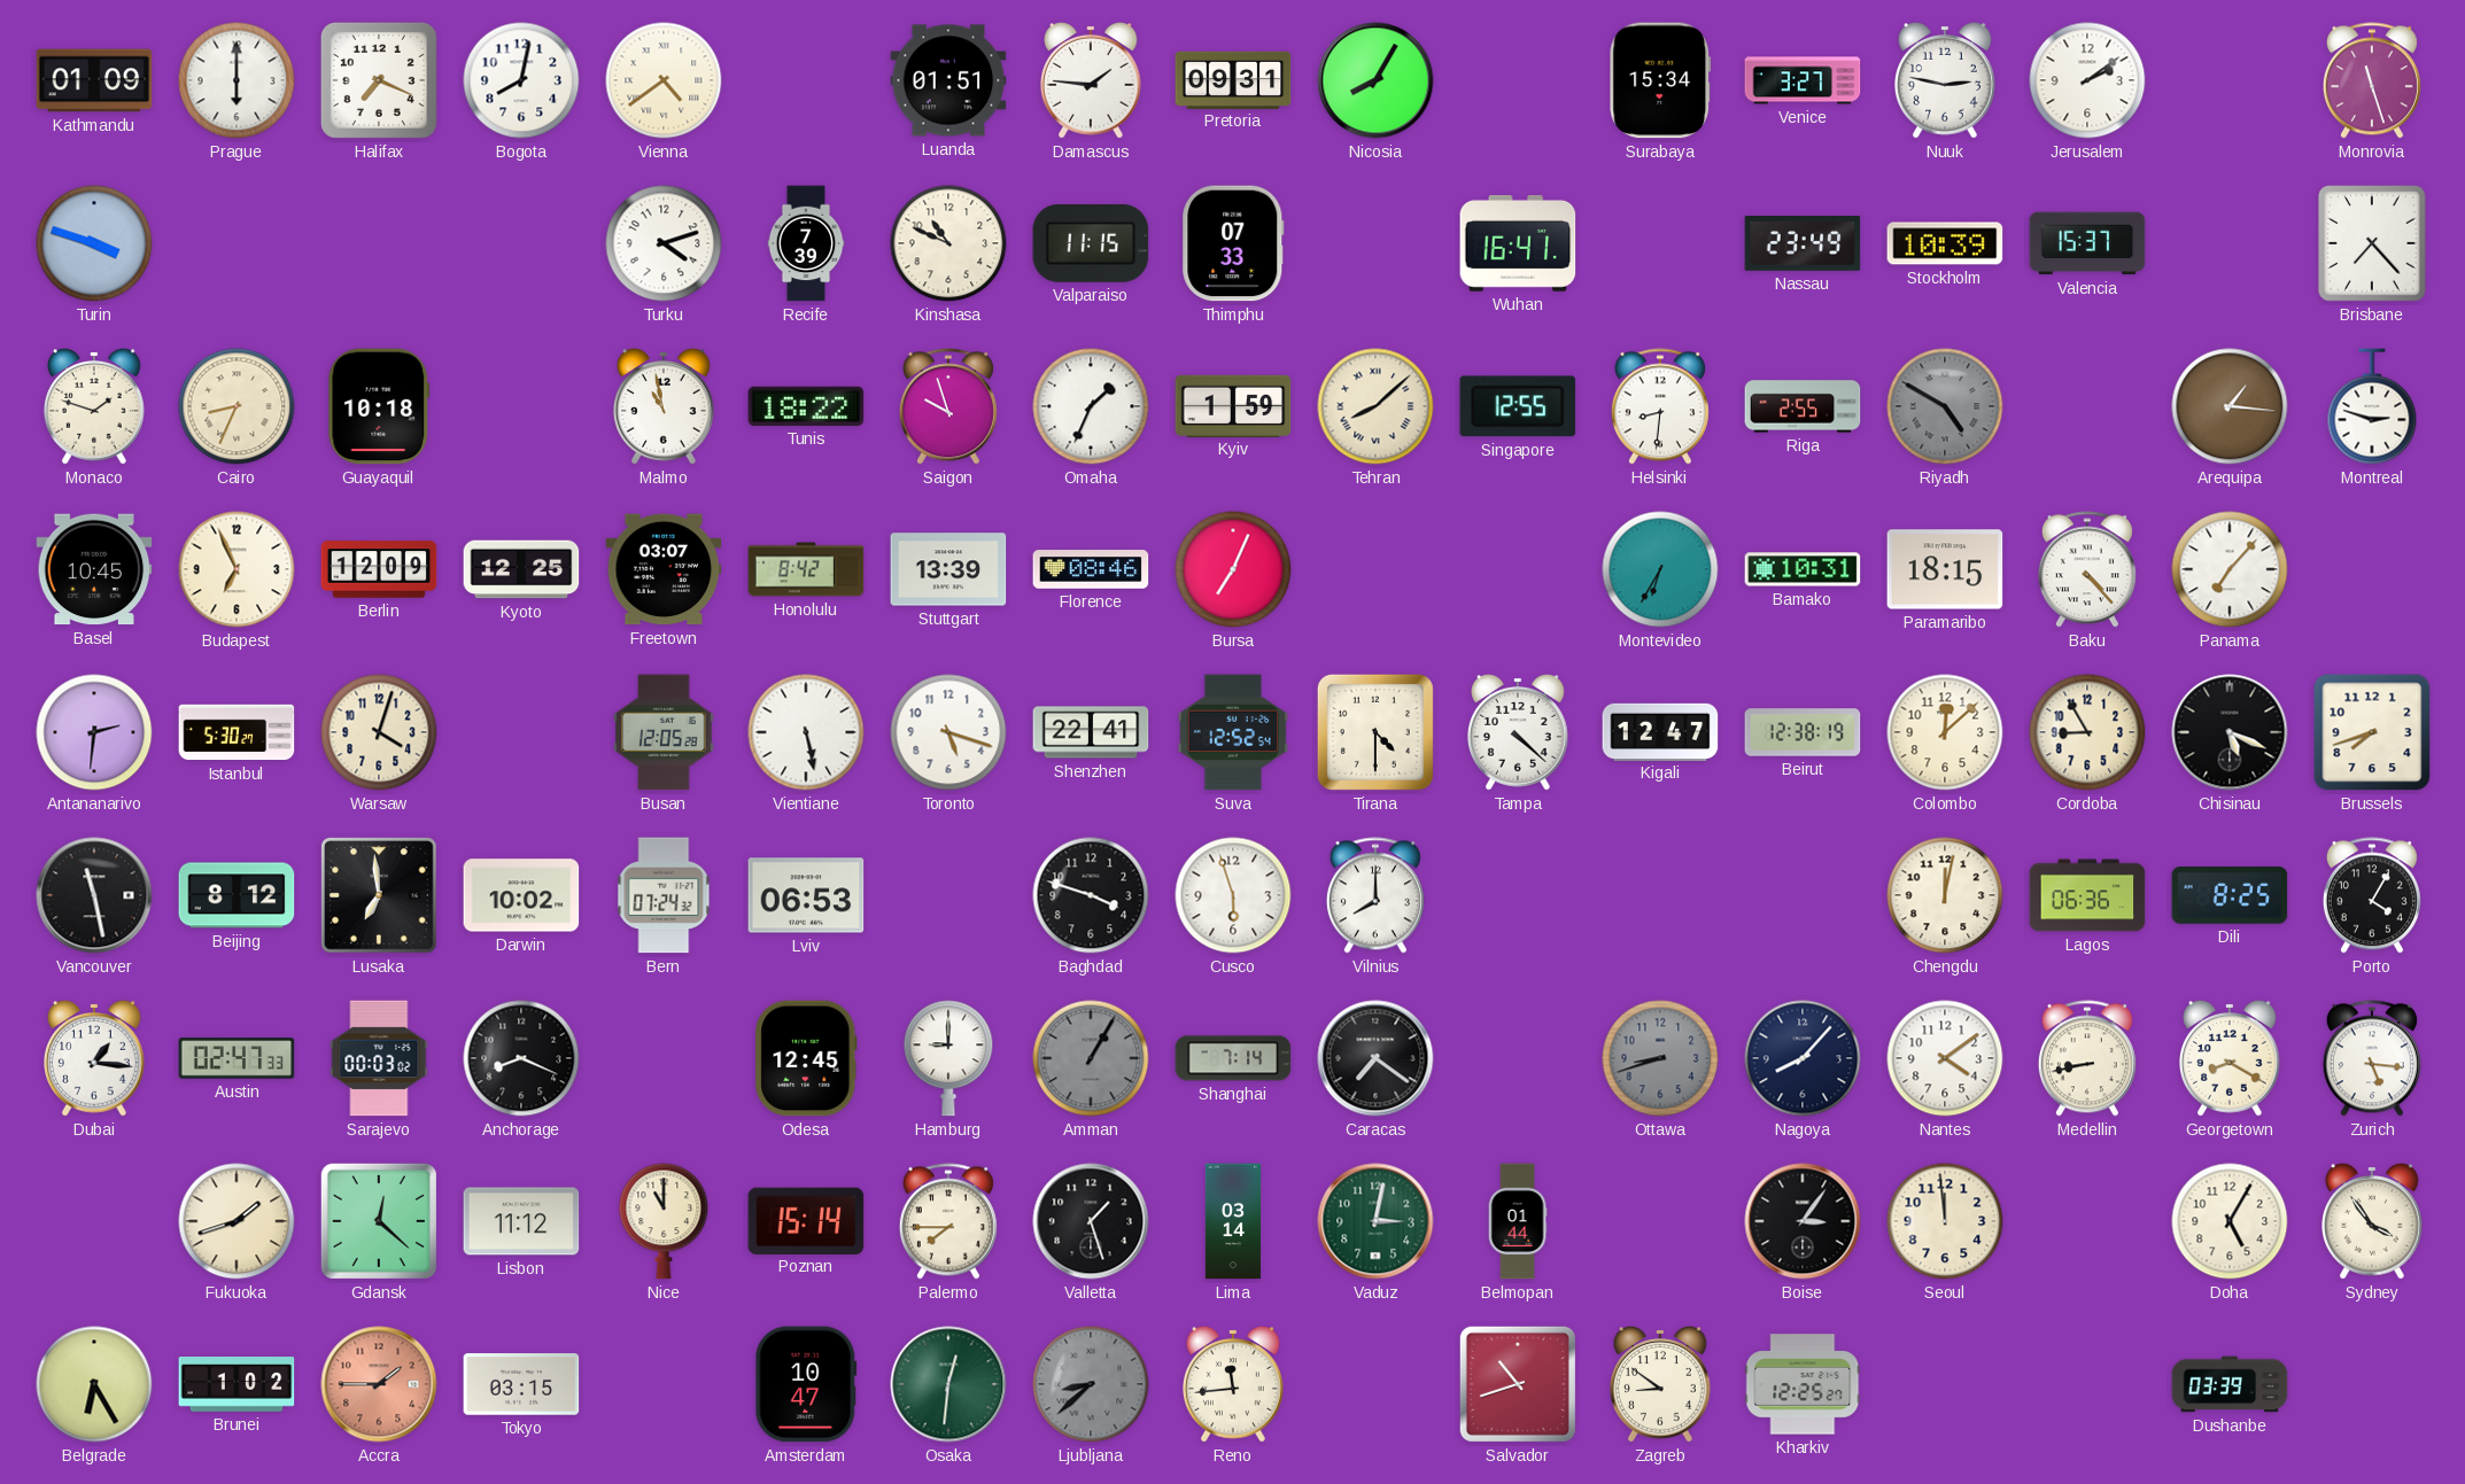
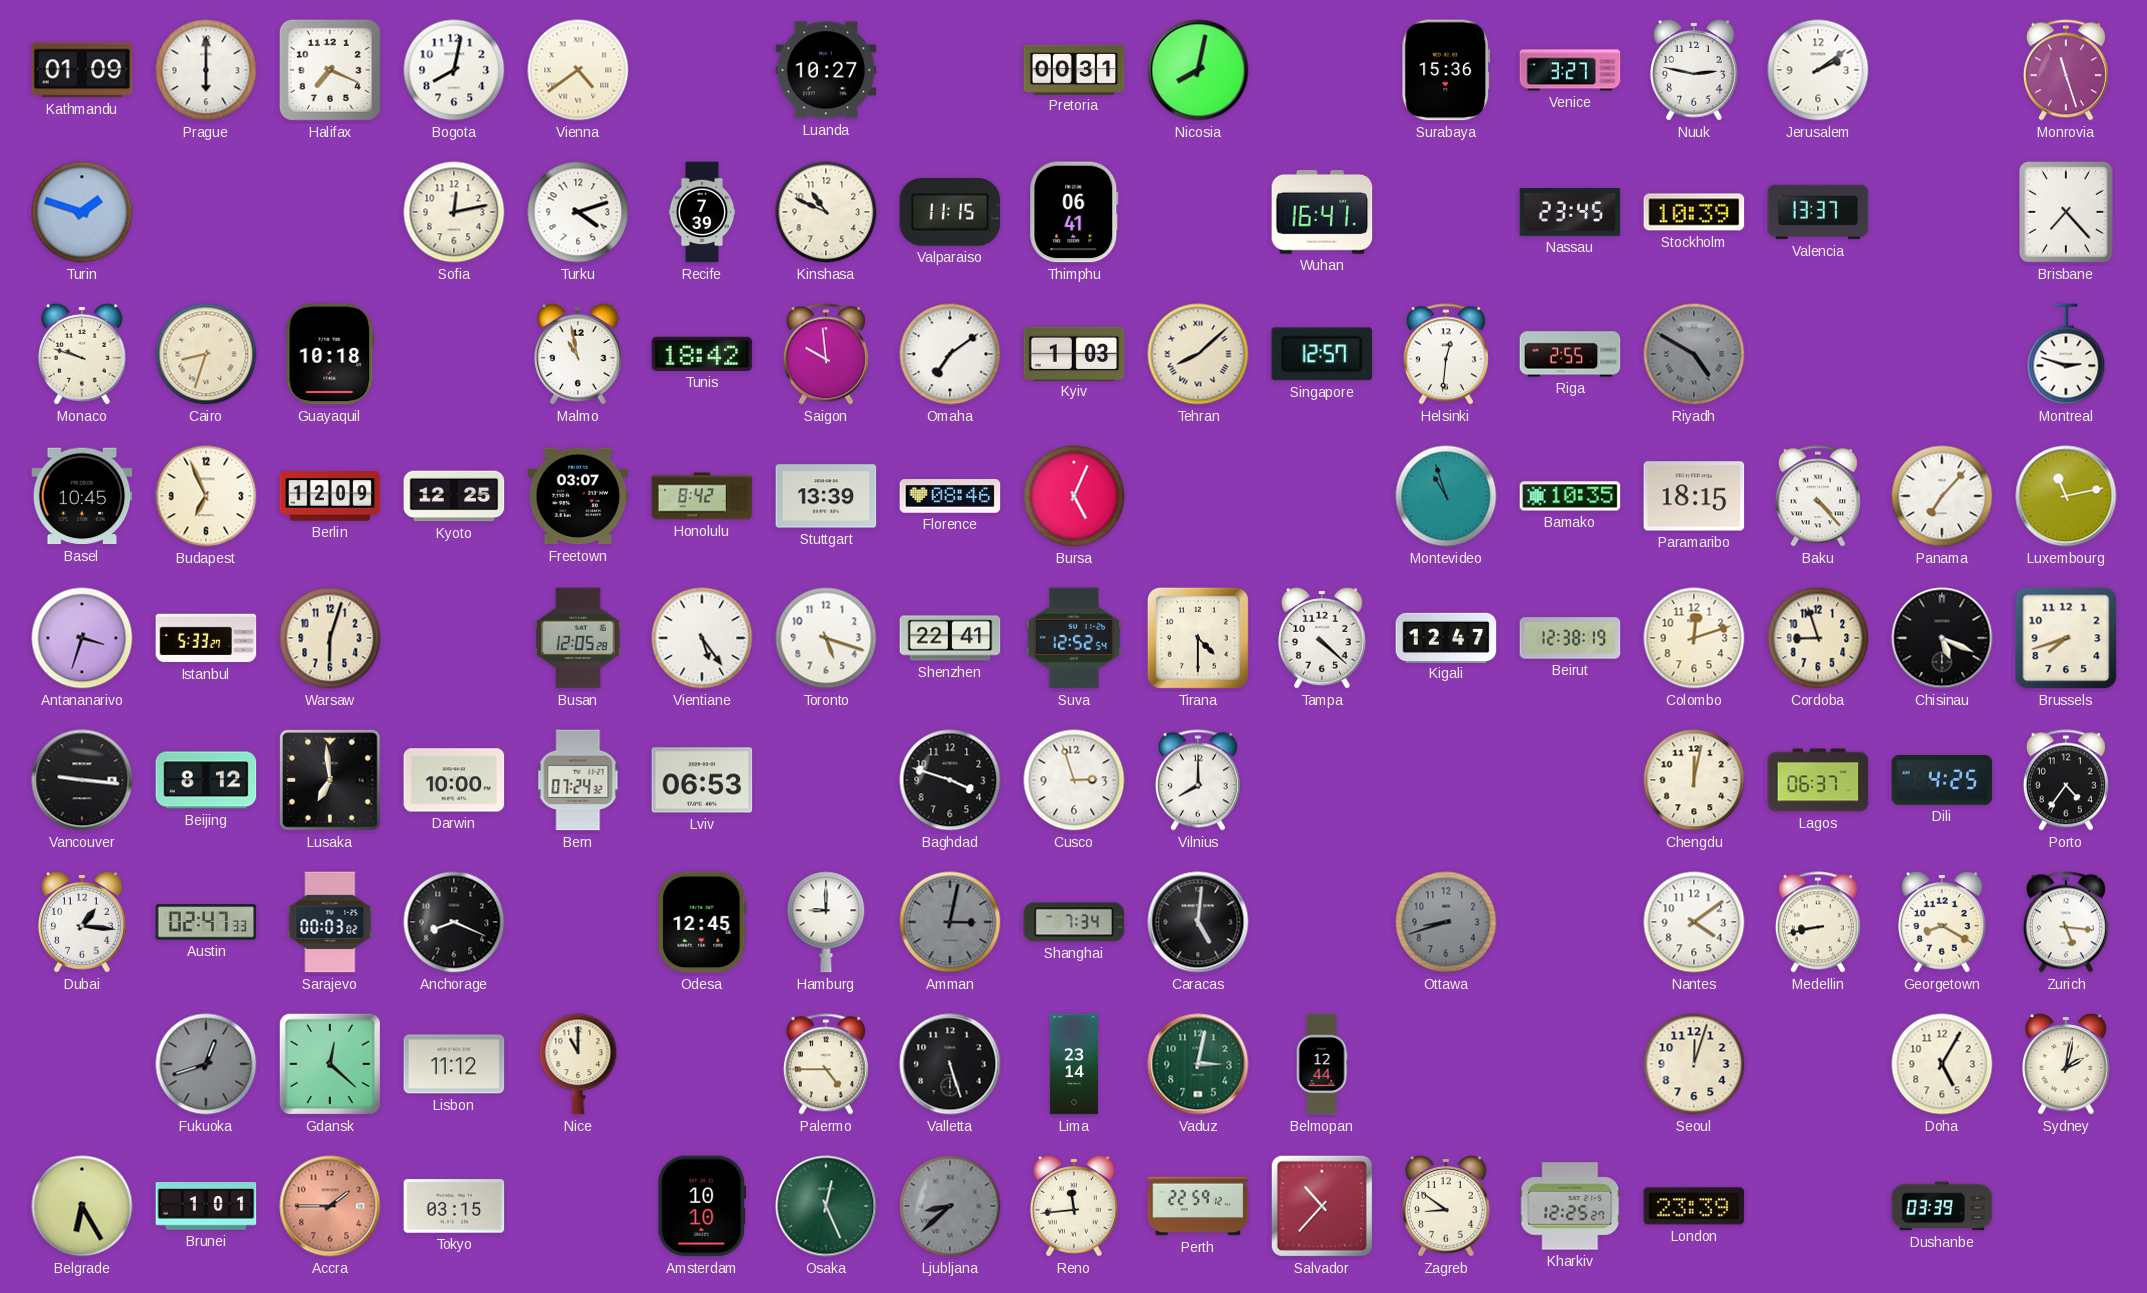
Luanda: 01:51 -> 10:27
Damascus: 1:46 -> none
Pretoria: 09:31 -> 00:31
Nicosia: 8:05 -> 8:02
Surabaya: 15:34 -> 15:36
Turin: 3:48 -> 1:48
Sofia: none -> 12:13
Thimphu: 07:33 -> 06:41
Nassau: 23:49 -> 23:45
Valencia: 15:37 -> 13:37
Monaco: 1:48 -> 9:48
Cairo: 8:34 -> 8:33
Tunis: 18:22 -> 18:42
Saigon: 9:57 -> 9:59
Omaha: 1:34 -> 7:09
Kyiv: 1:59 -> 1:03
Singapore: 12:55 -> 12:57
Helsinki: 8:31 -> 12:31
Arequipa: 1:16 -> none
Bursa: 7:04 -> 5:04
Montevideo: 6:35 -> 10:57
Bamako: 10:31 -> 10:35
Luxembourg: none -> 11:13
Antananarivo: 2:31 -> 3:33
Istanbul: 5:30 -> 5:33
Warsaw: 4:03 -> 6:03
Vientiane: 5:28 -> 5:24
Colombo: 12:08 -> 12:12
Cordoba: 8:55 -> 8:57
Vancouver: 11:28 -> 9:16
Darwin: 10:02 -> 10:00
Cusco: 5:57 -> 2:57
Lagos: 06:36 -> 06:37
Dili: 8:25 -> 4:25
Porto: 4:05 -> 4:36
Amman: 1:05 -> 3:02
Shanghai: 7:14 -> 7:34
Caracas: 7:21 -> 5:01
Nagoya: 8:07 -> none
Fukuoka: 1:42 -> 12:42
Fukuoka dial: cream -> grey
Poznan: 15:14 -> none
Palermo: 7:45 -> 4:45
Valletta: 1:27 -> 5:27
Lima: 03:14 -> 23:14
Belmopan: 01:44 -> 12:44
Boise: 3:06 -> none
Seoul: 11:59 -> 12:03
Sydney: 3:54 -> 2:02
Brunei: 1:02 -> 1:01
Amsterdam: 10:47 -> 10:10
Osaka: 12:31 -> 12:26
Perth: none -> 22:59
Salvador: 10:42 -> 10:37
London: none -> 23:39
